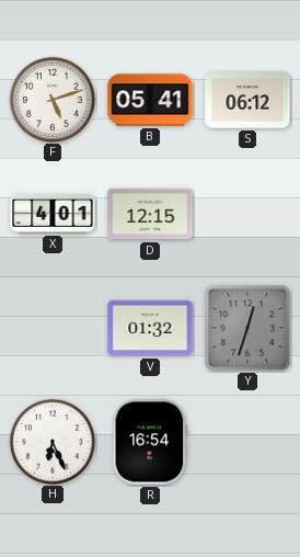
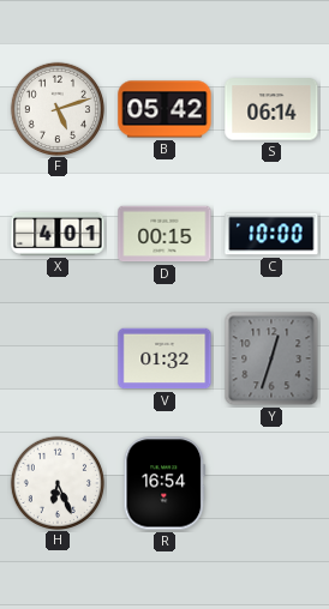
B: 05:41 -> 05:42
S: 06:12 -> 06:14
D: 12:15 -> 00:15
C: none -> 10:00
